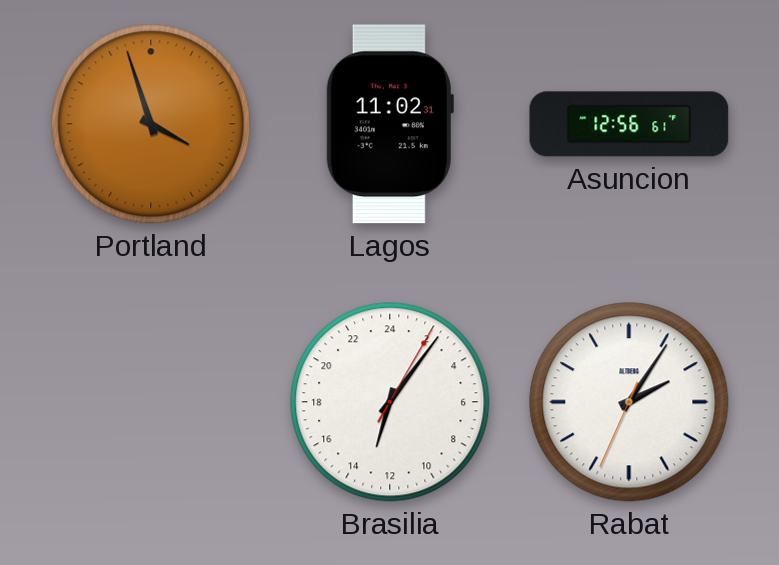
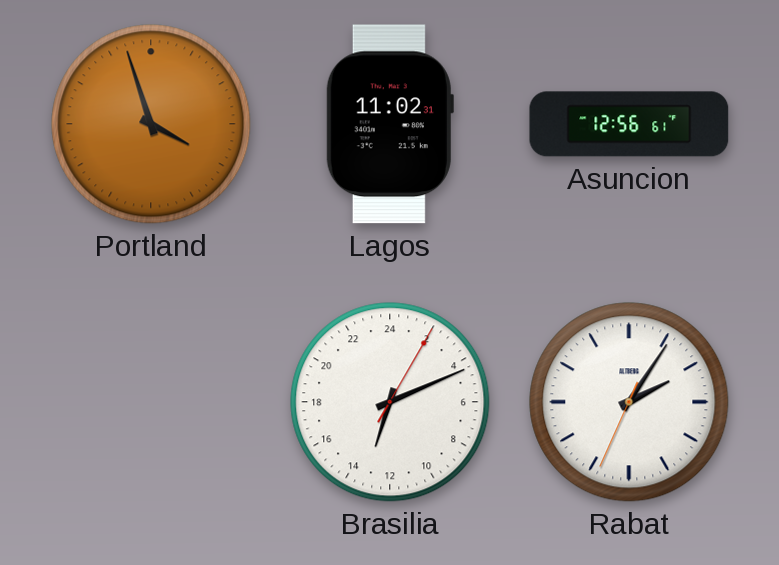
Brasilia: 13:06 -> 13:11
